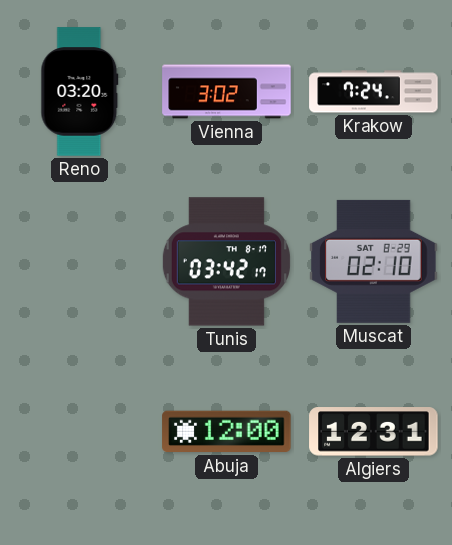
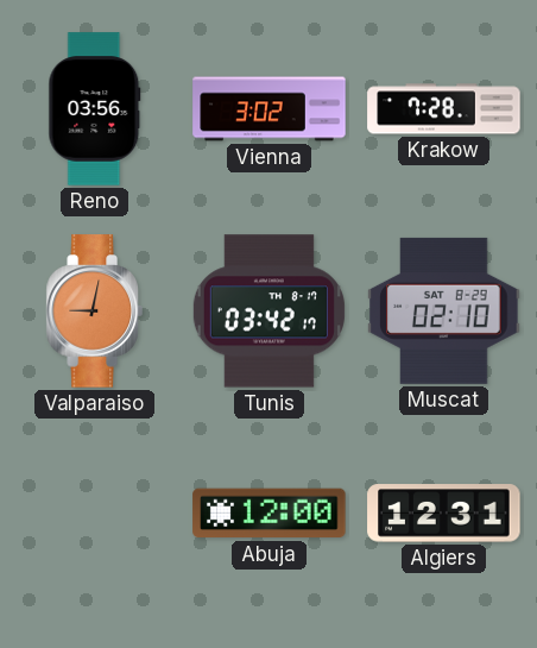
Reno: 03:20 -> 03:56
Krakow: 7:24 -> 7:28
Valparaiso: none -> 9:02
